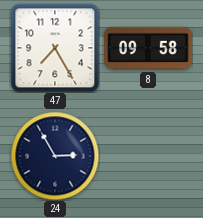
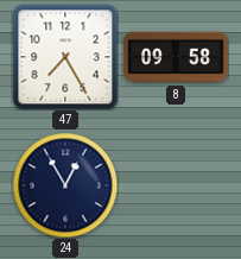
24: 2:55 -> 12:55
